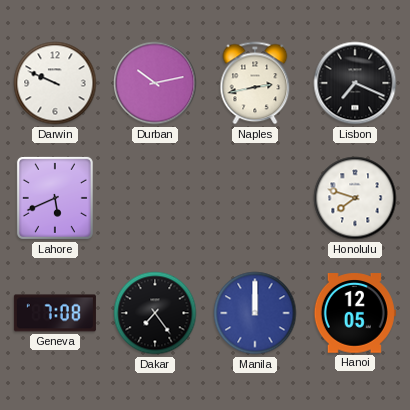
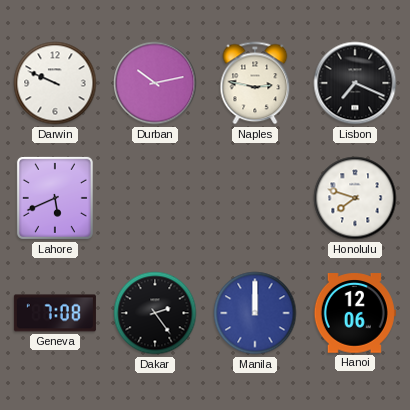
Naples: 2:43 -> 2:47
Dakar: 7:24 -> 2:24
Hanoi: 12:05 -> 12:06
